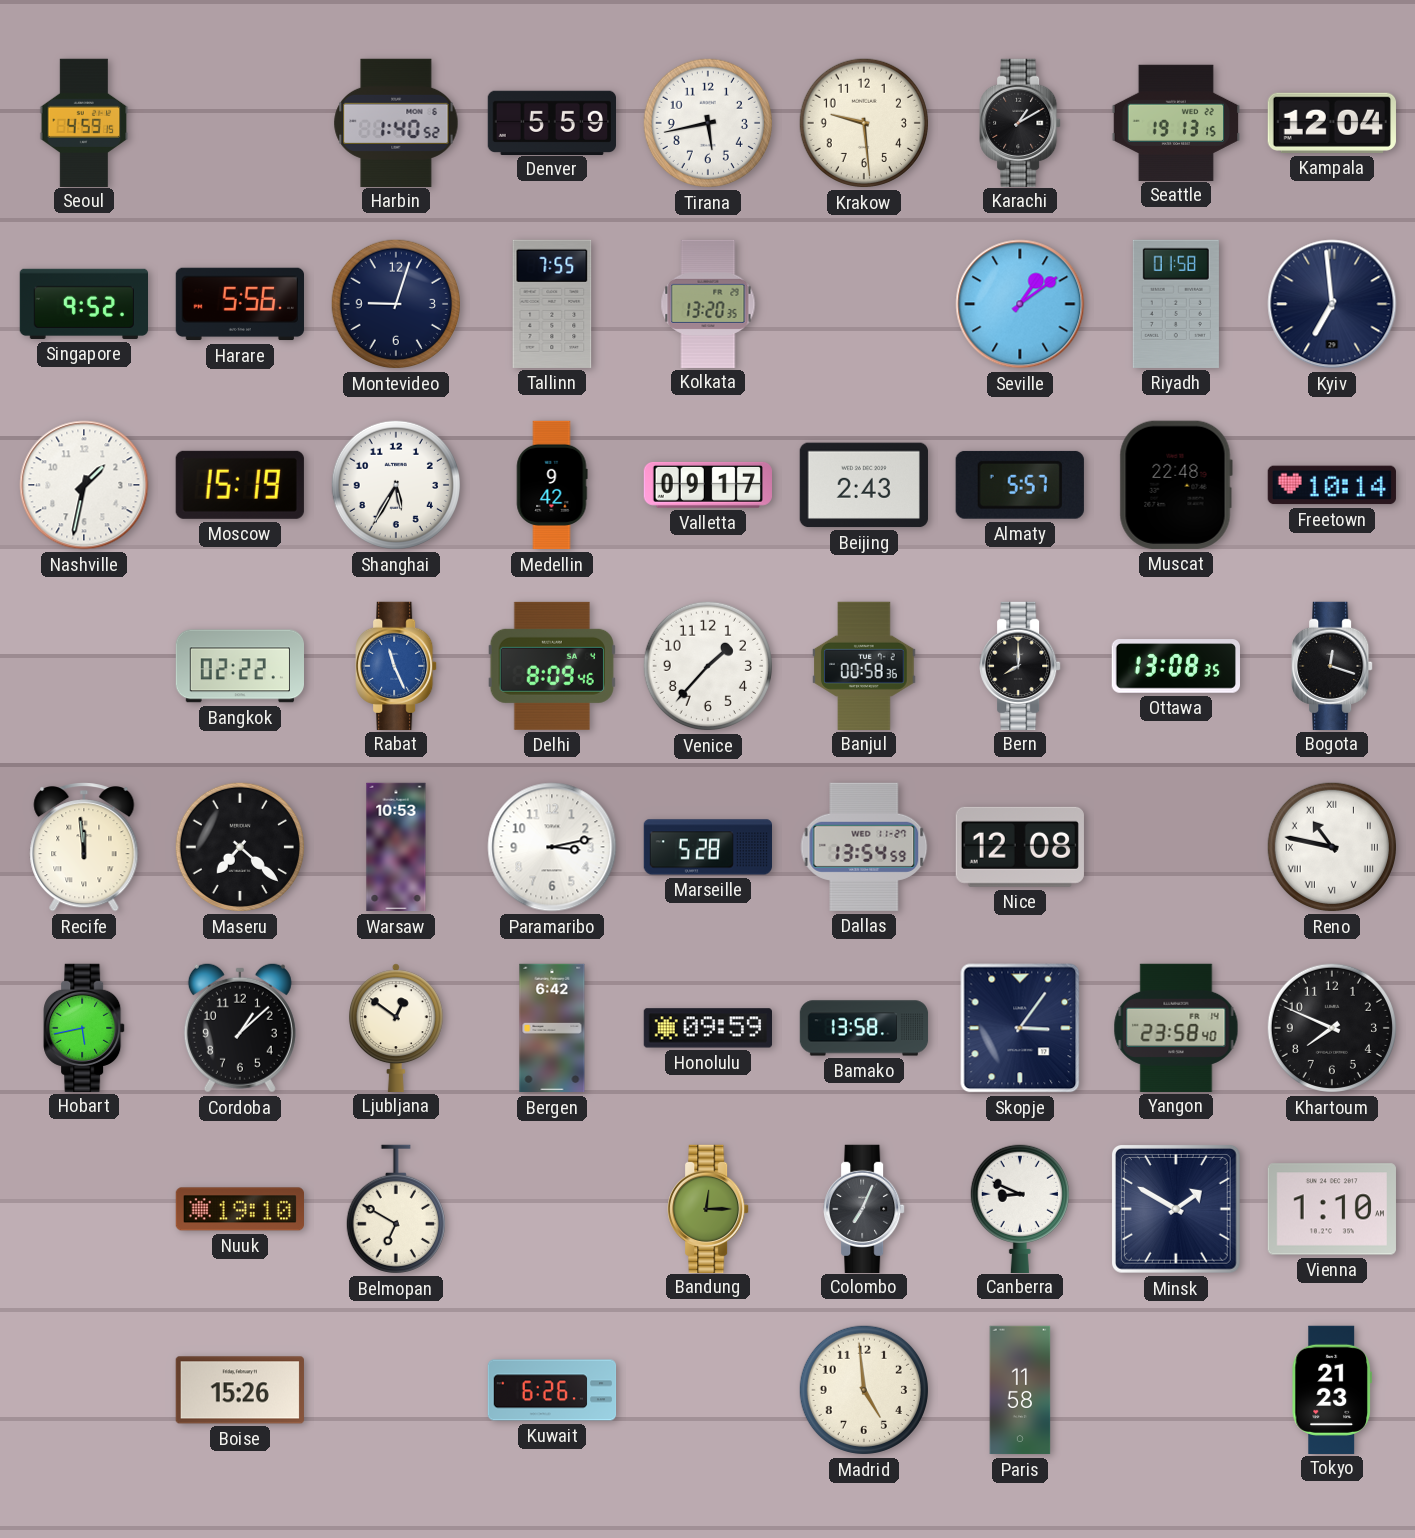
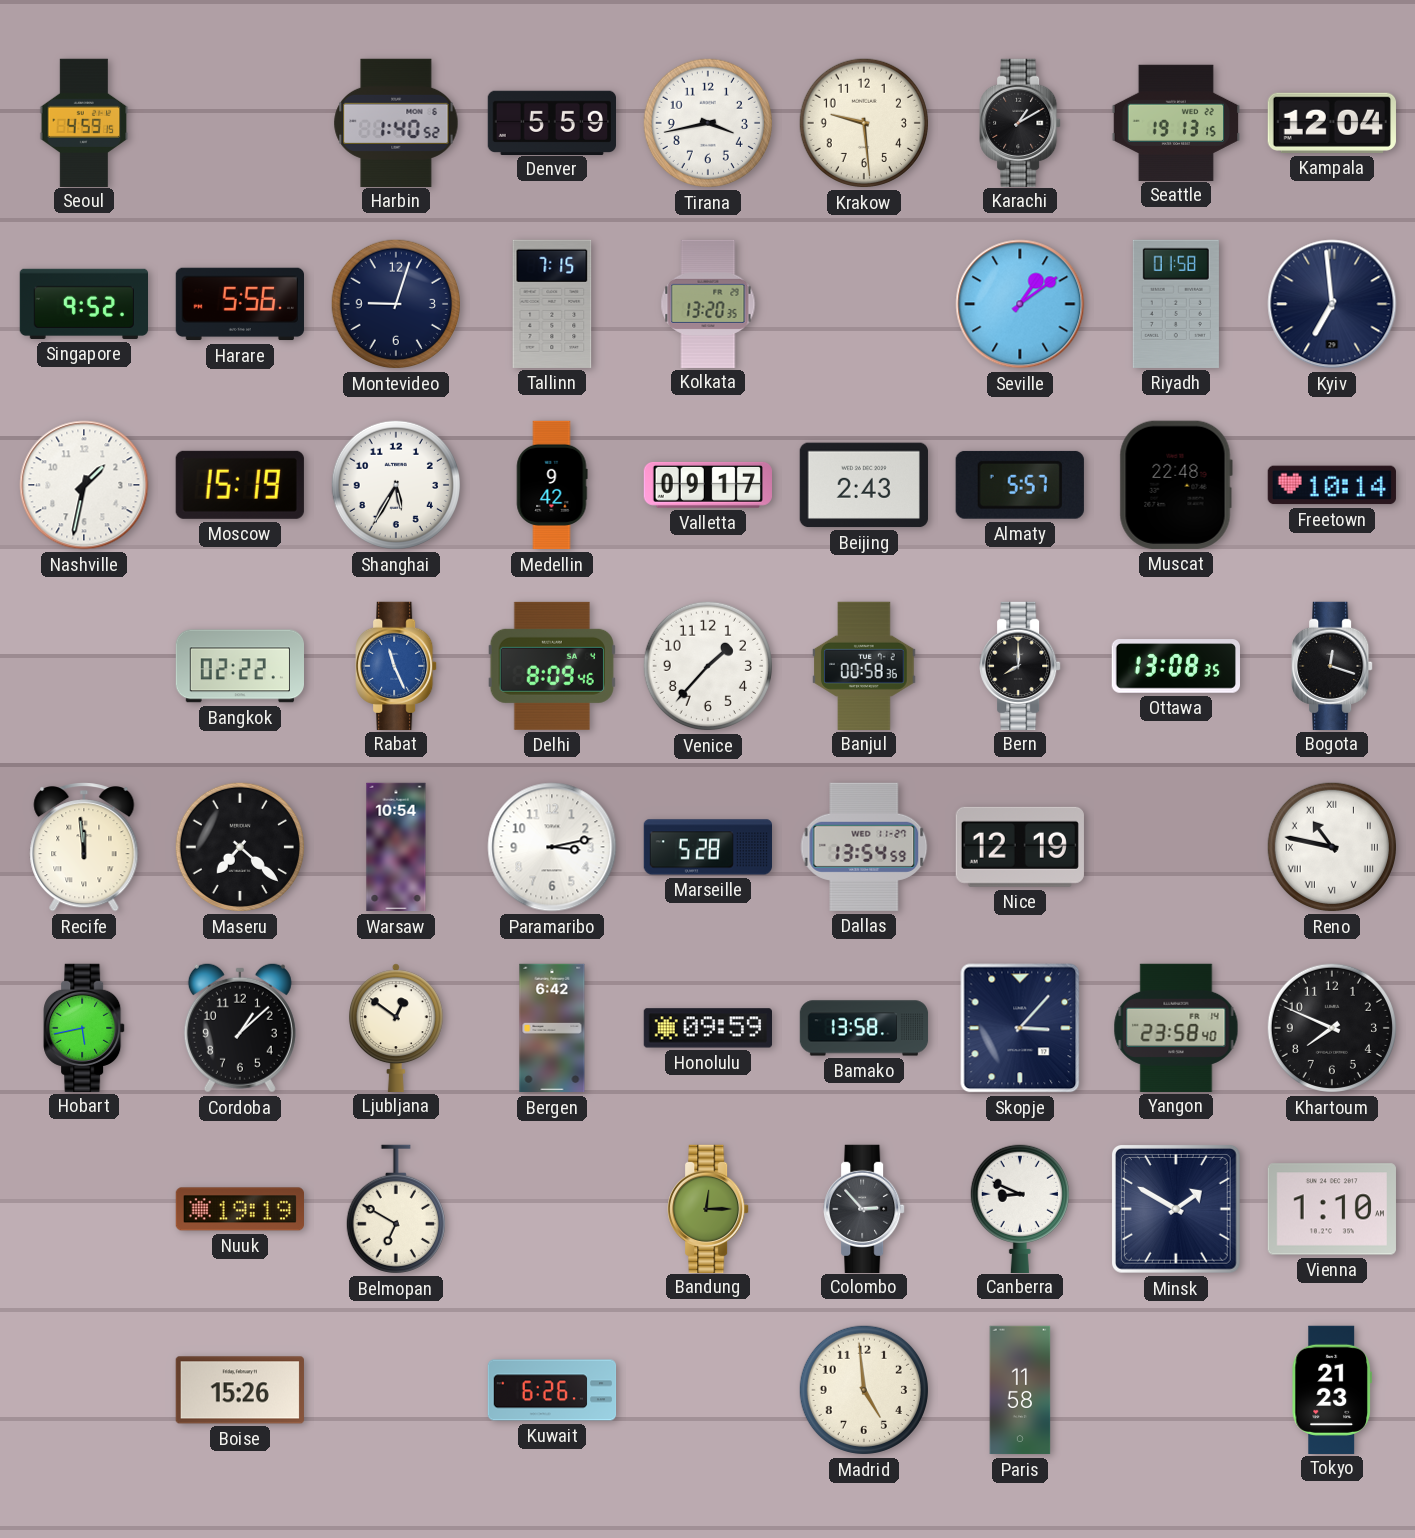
Tirana: 5:43 -> 3:43
Tallinn: 7:55 -> 7:15
Warsaw: 10:53 -> 10:54
Nice: 12:08 -> 12:19
Skopje: 3:06 -> 3:07
Nuuk: 19:10 -> 19:19
Colombo: 7:04 -> 2:53
